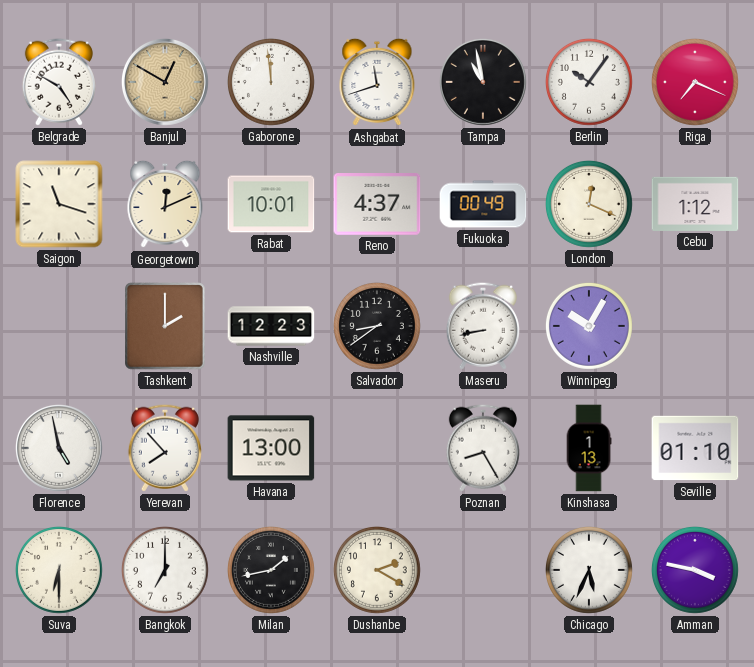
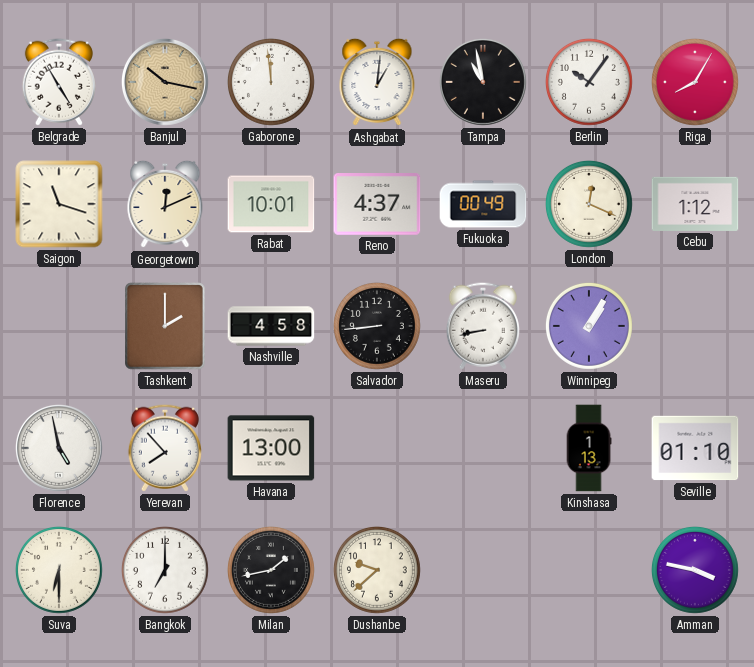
Belgrade: 4:50 -> 4:55
Banjul: 12:50 -> 10:17
Ashgabat: 11:42 -> 1:01
Riga: 7:19 -> 8:05
Nashville: 12:23 -> 4:58
Salvador: 8:39 -> 8:44
Winnipeg: 10:05 -> 1:05
Poznan: 8:25 -> none
Dushanbe: 2:20 -> 9:38
Chicago: 5:34 -> none
